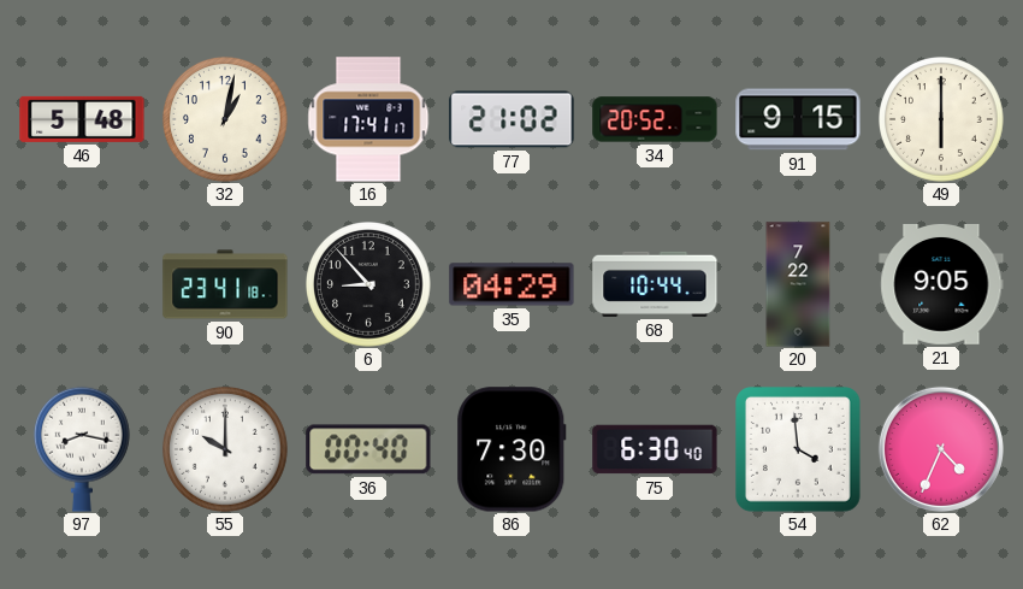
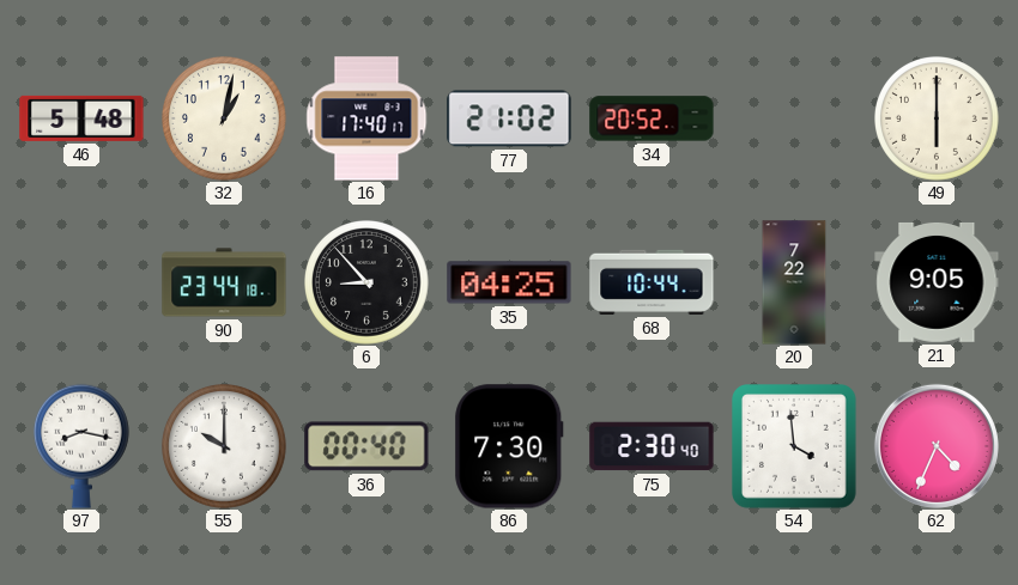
16: 17:41 -> 17:40
91: 9:15 -> none
90: 23:41 -> 23:44
35: 04:29 -> 04:25
75: 6:30 -> 2:30
